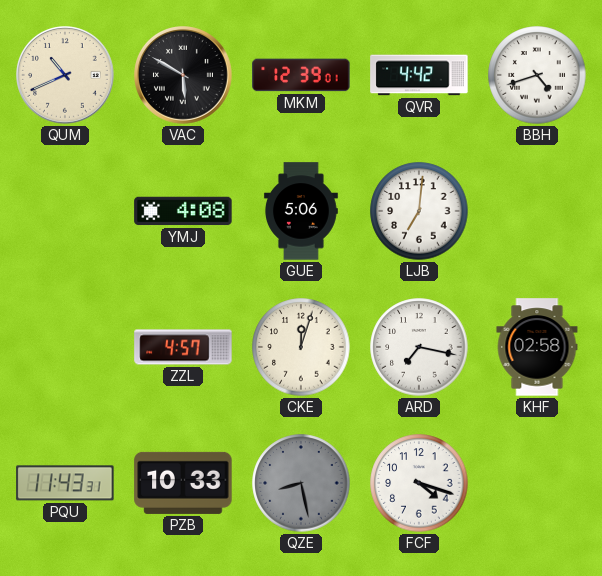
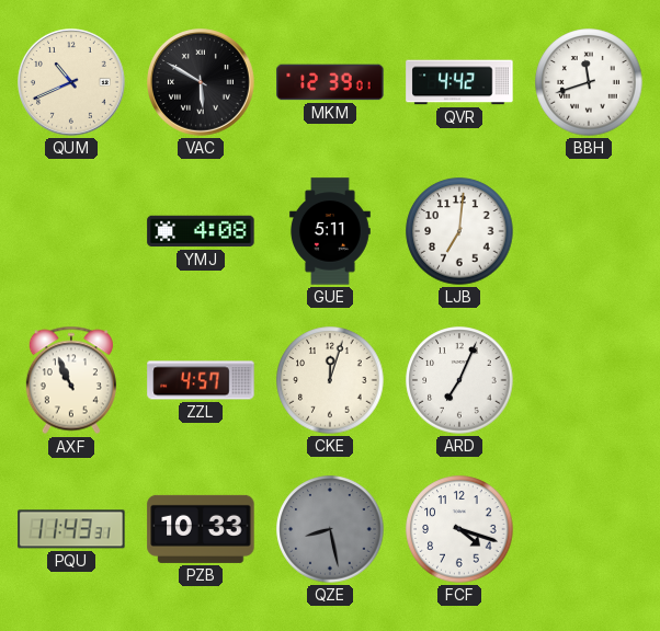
BBH: 4:42 -> 11:42
GUE: 5:06 -> 5:11
AXF: none -> 10:56
ARD: 7:17 -> 7:04
KHF: 02:58 -> none
